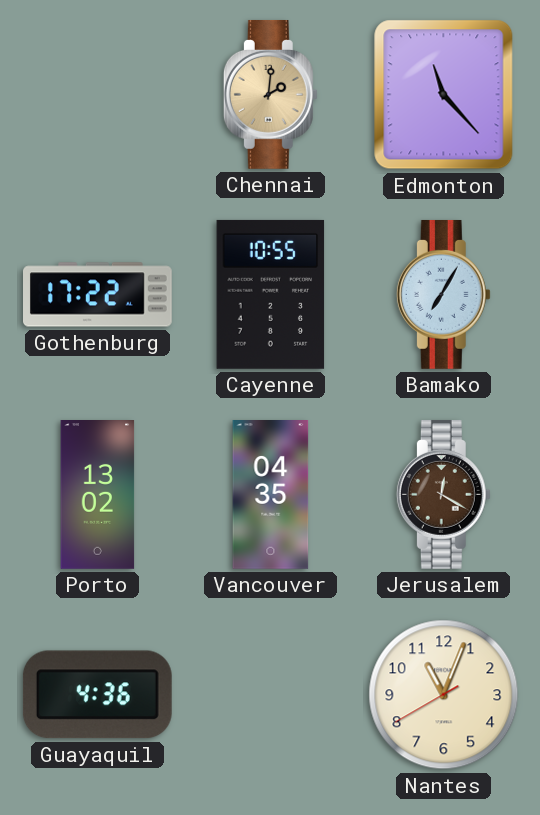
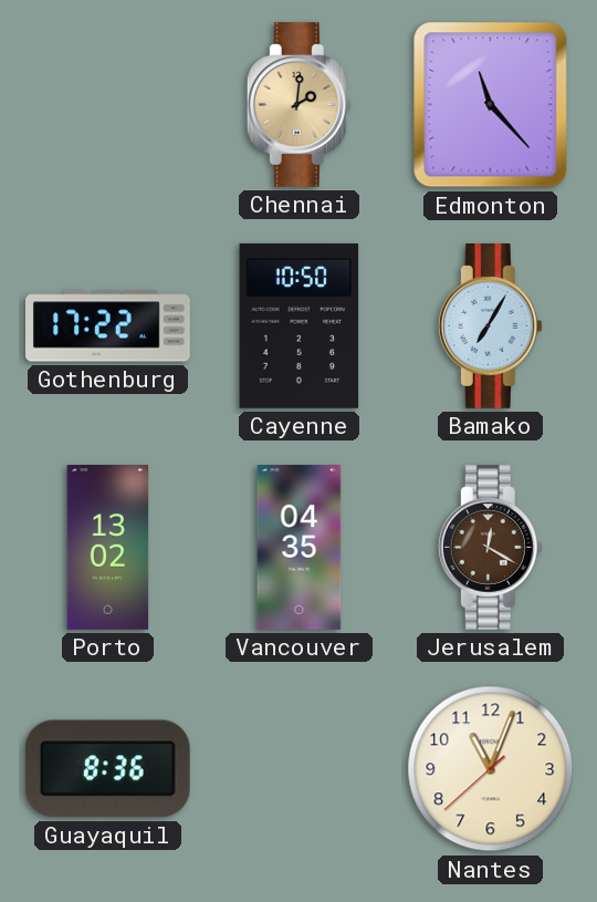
Cayenne: 10:55 -> 10:50
Guayaquil: 4:36 -> 8:36
Nantes: 11:03:40 -> 11:03:38
